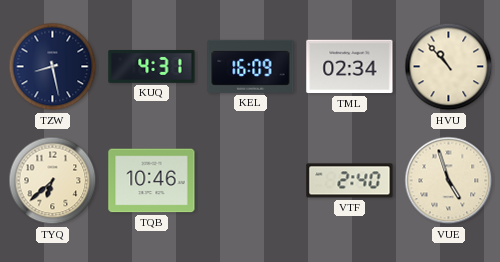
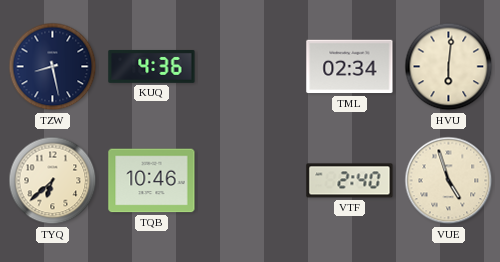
KUQ: 4:31 -> 4:36
KEL: 16:09 -> none
HVU: 10:53 -> 6:01
